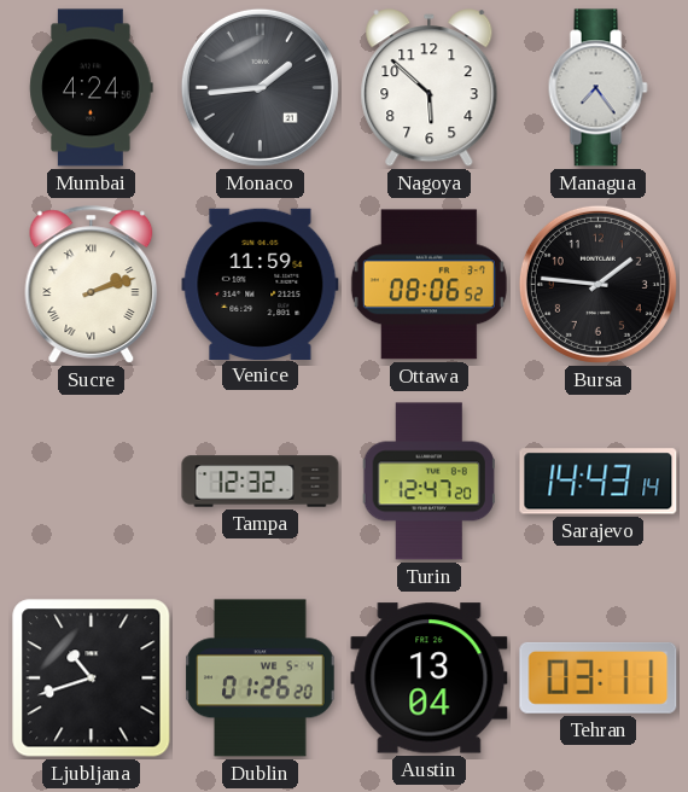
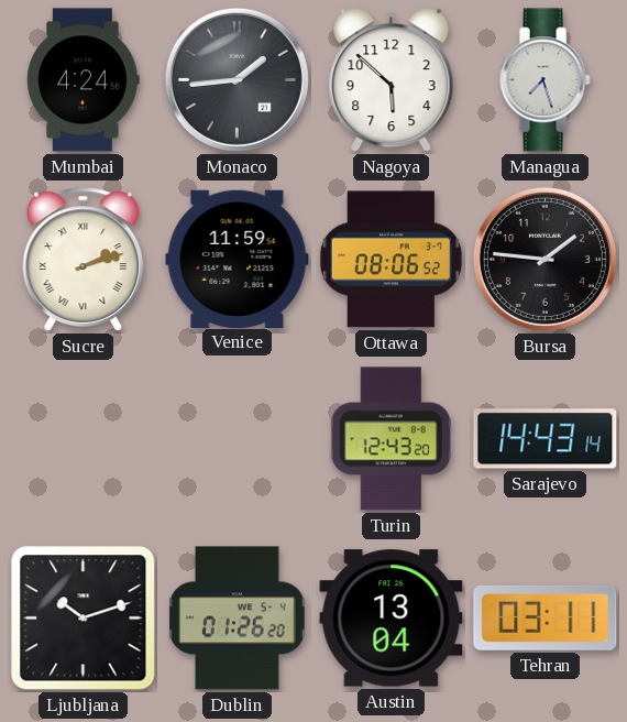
Managua: 7:24 -> 7:27
Tampa: 12:32 -> none
Turin: 12:47 -> 12:43
Ljubljana: 10:42 -> 10:12
